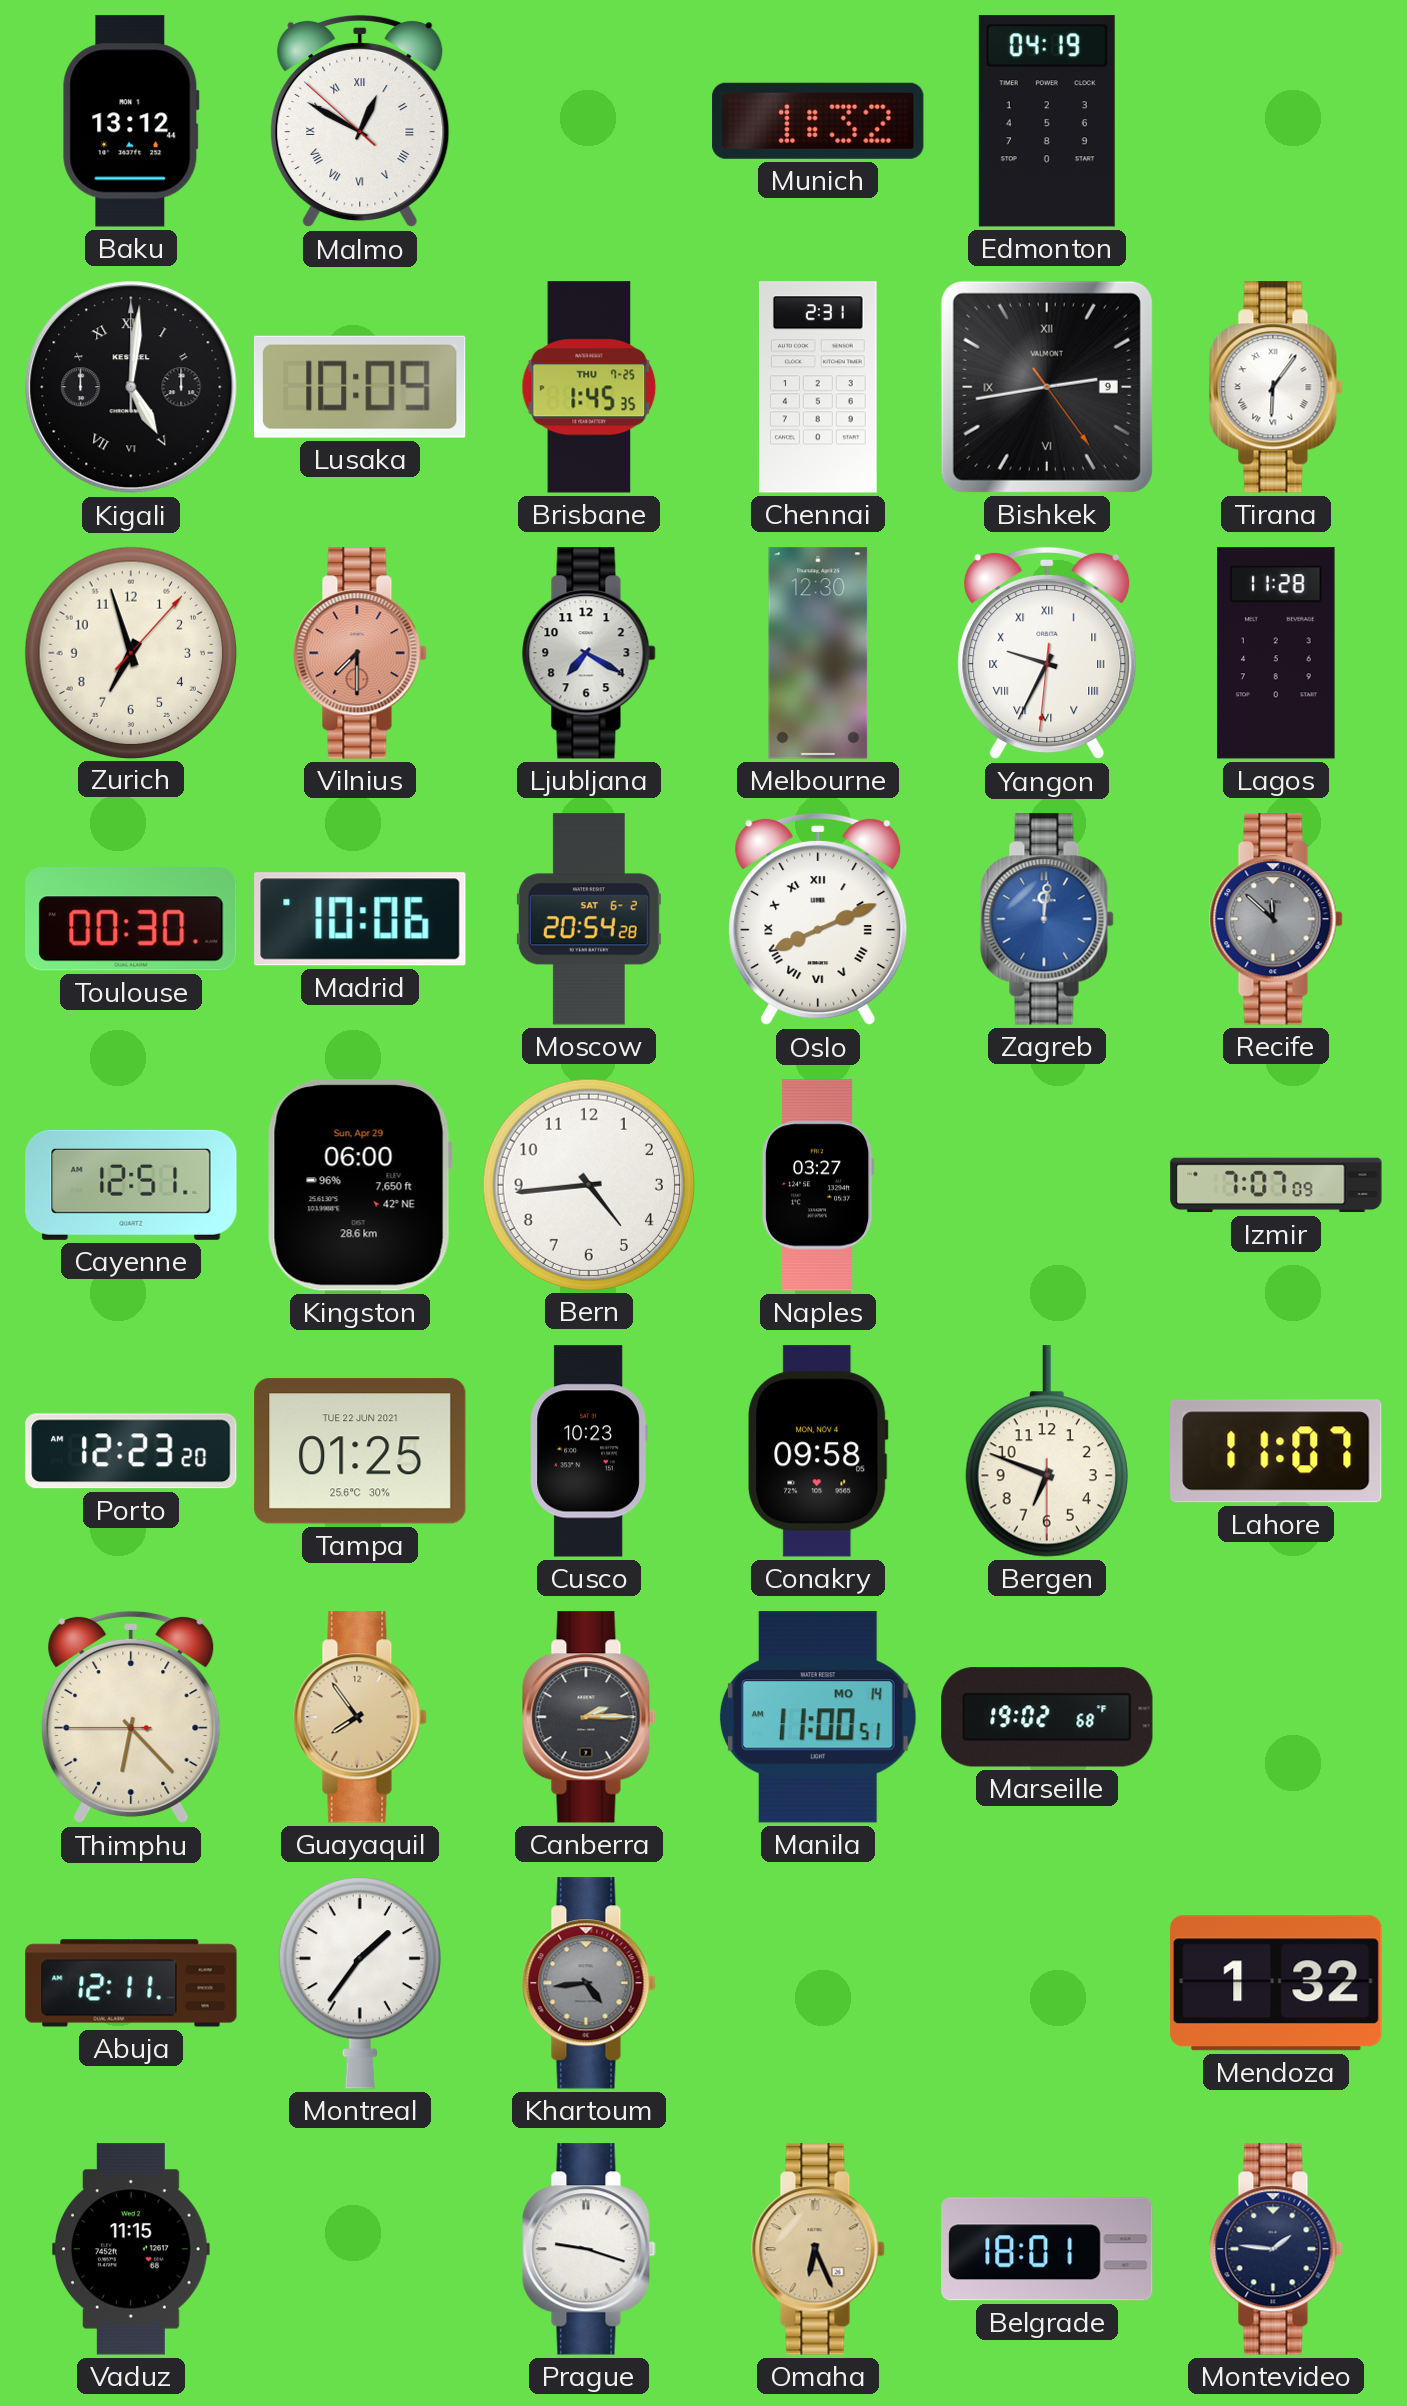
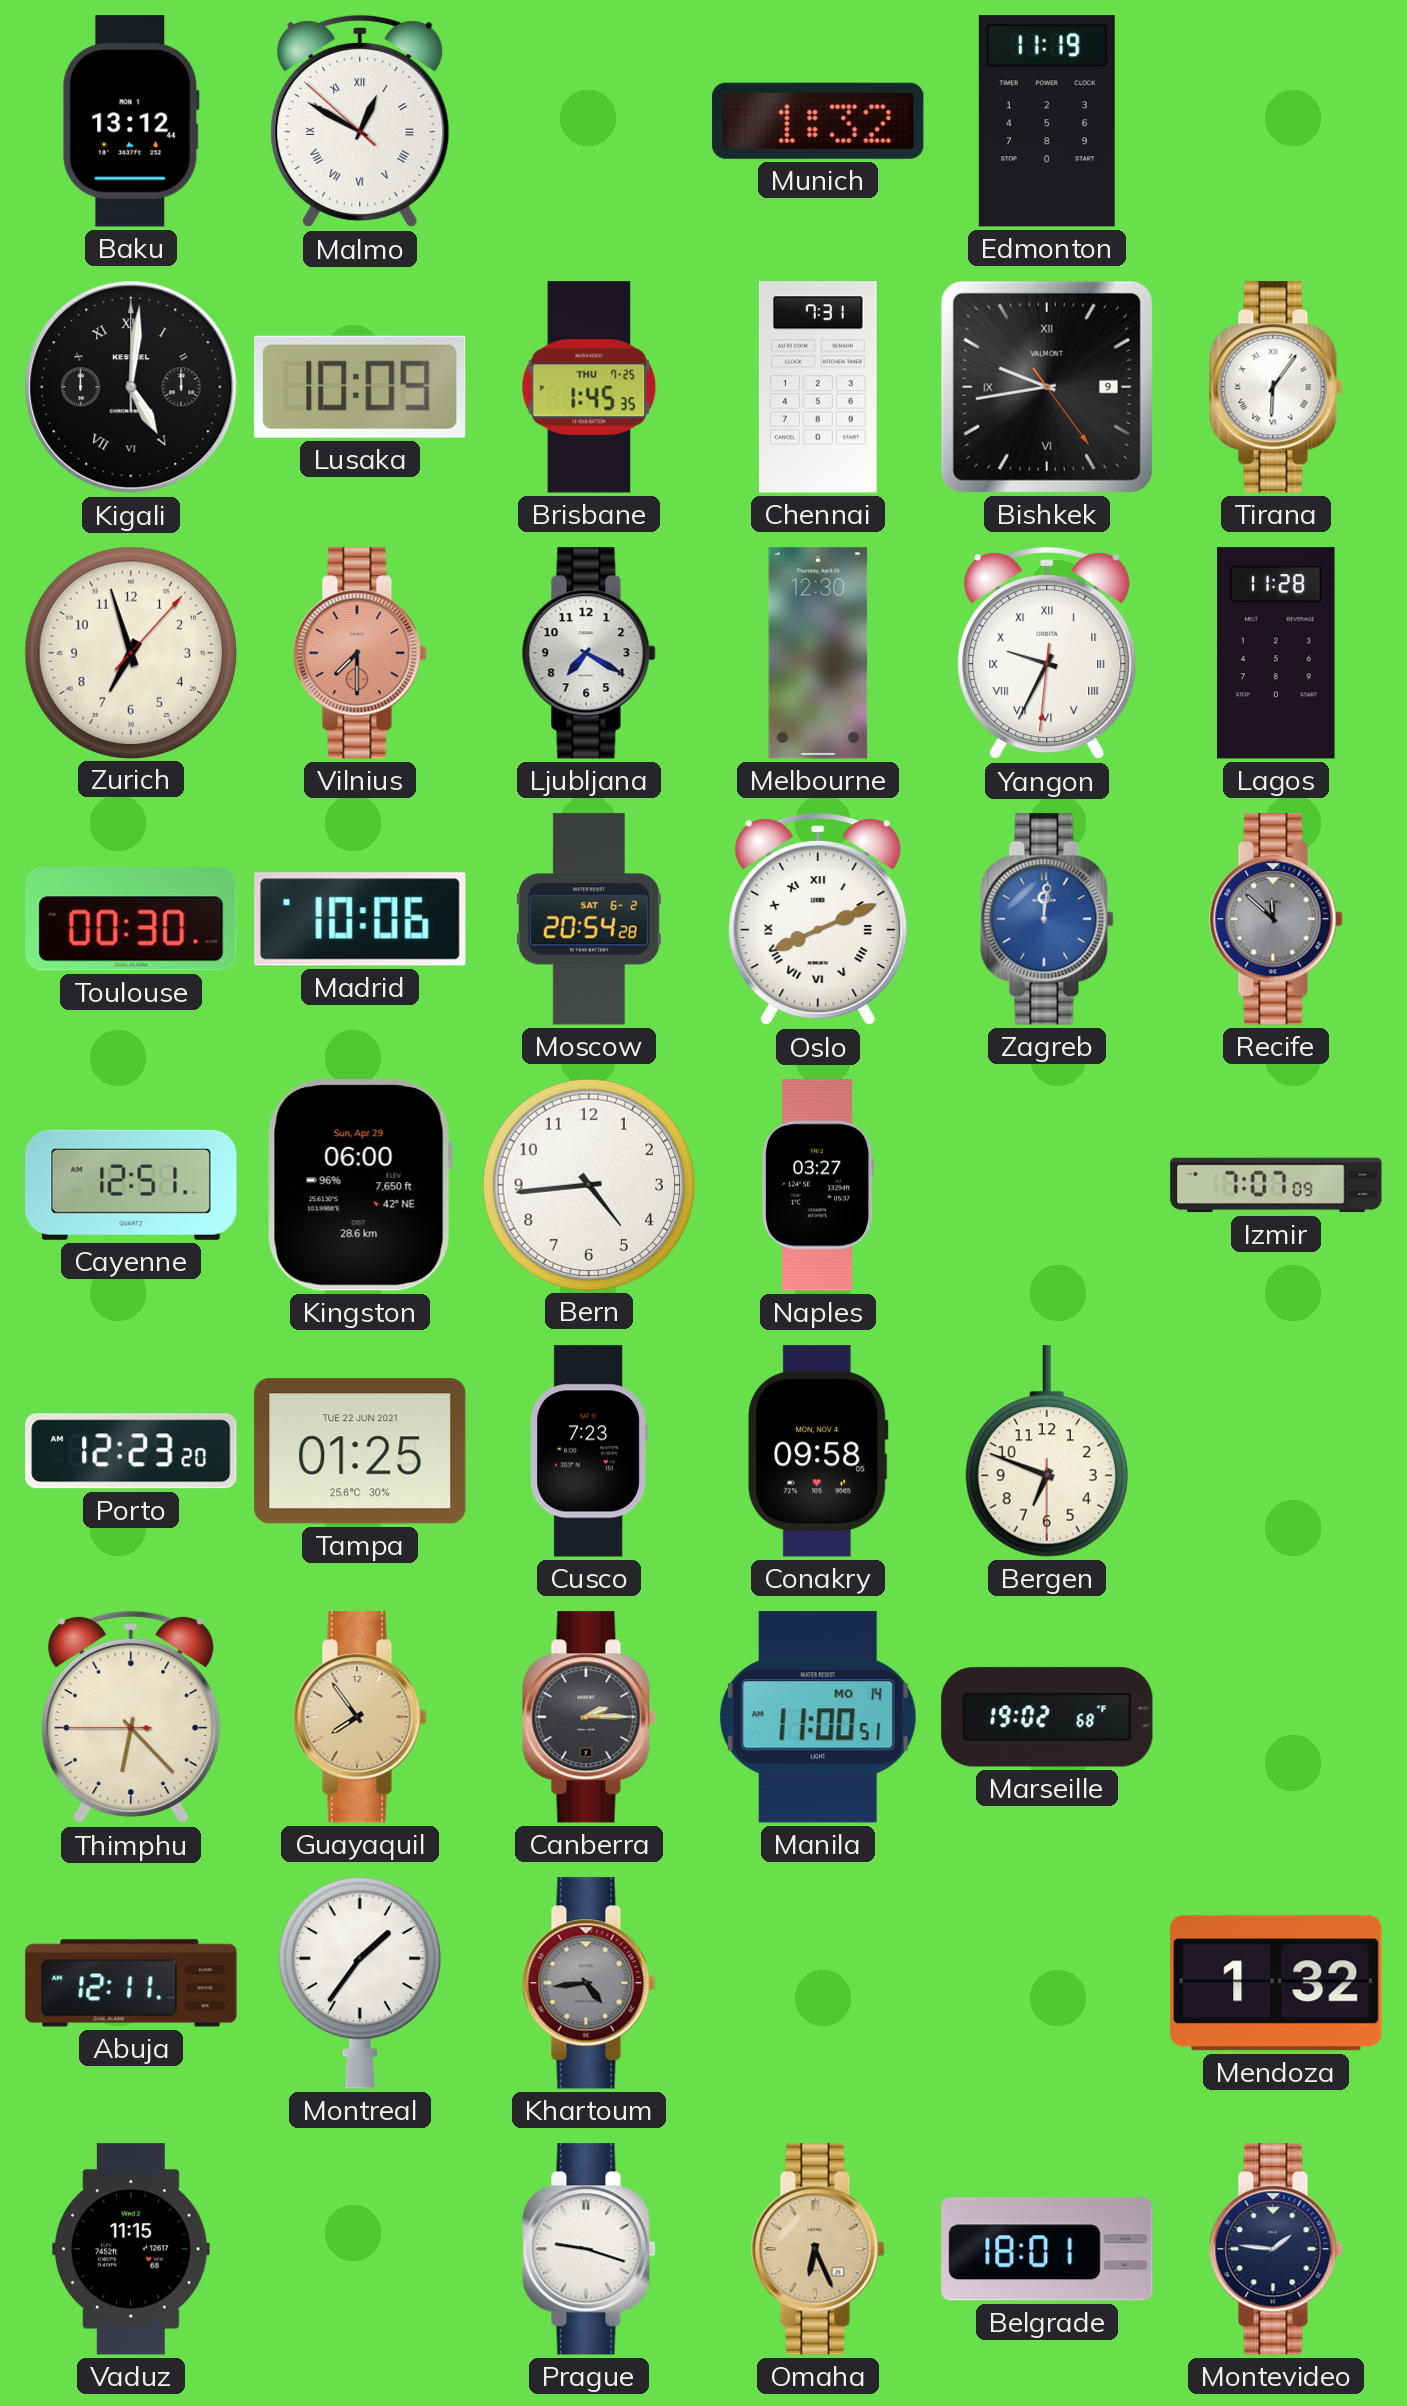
Edmonton: 04:19 -> 11:19
Chennai: 2:31 -> 7:31
Bishkek: 2:43 -> 9:43
Cusco: 10:23 -> 7:23
Lahore: 11:07 -> none
